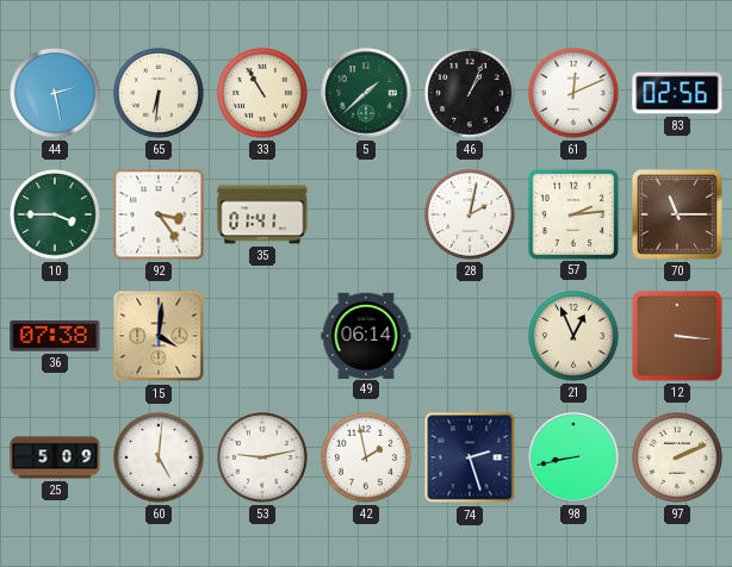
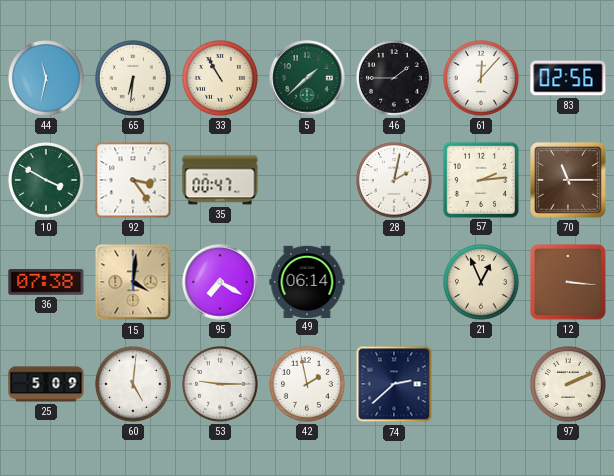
44: 2:28 -> 11:32
46: 1:04 -> 1:45
61: 12:11 -> 12:07
10: 3:45 -> 3:50
35: 01:41 -> 00:47
95: none -> 7:20
53: 9:13 -> 9:15
74: 2:27 -> 2:38
98: 8:43 -> none
